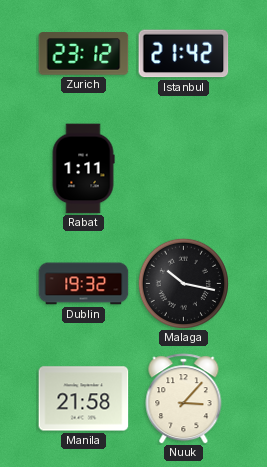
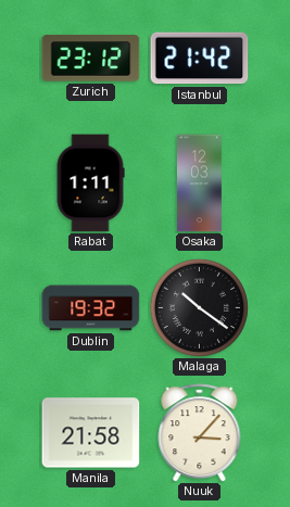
Osaka: none -> 12:03
Malaga: 10:17 -> 10:21
